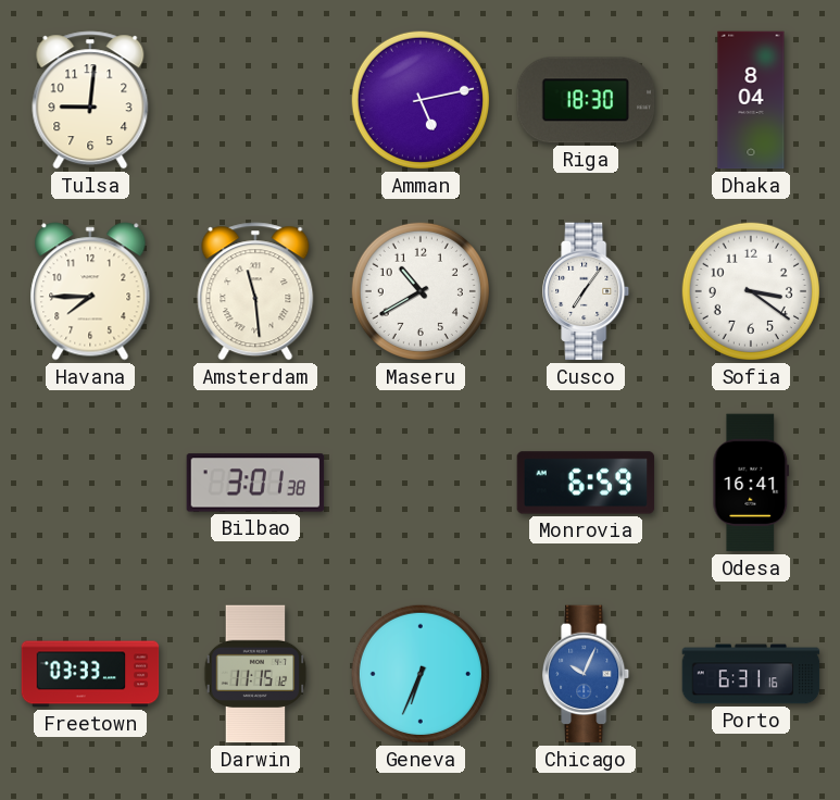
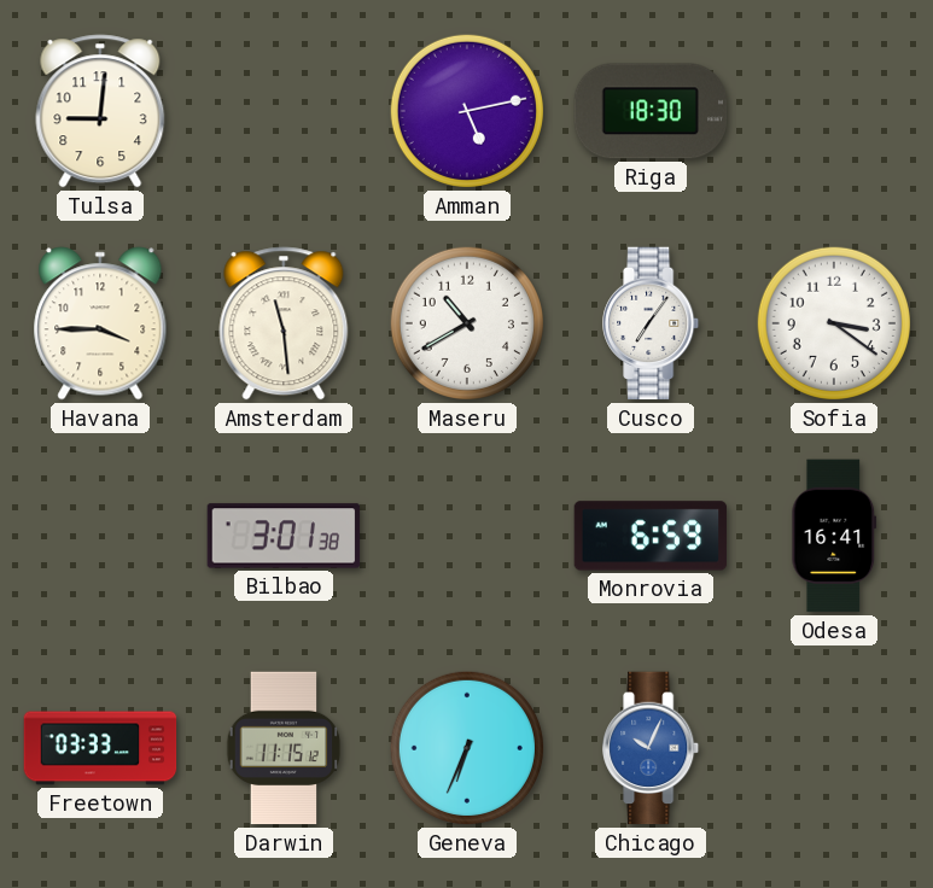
Dhaka: 8:04 -> none
Havana: 7:45 -> 3:45
Porto: 6:31 -> none
